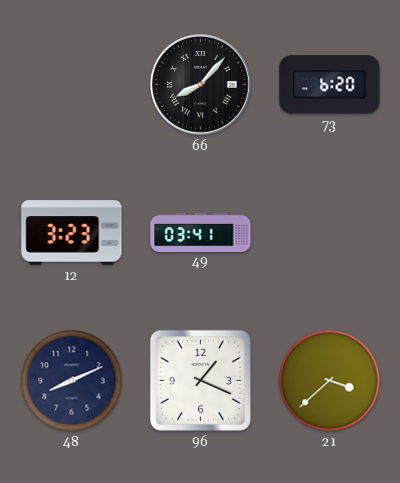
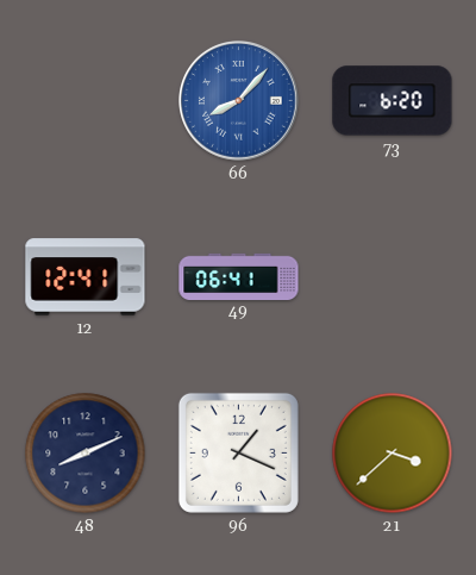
66 dial: black -> blue
12: 3:23 -> 12:41
49: 03:41 -> 06:41
